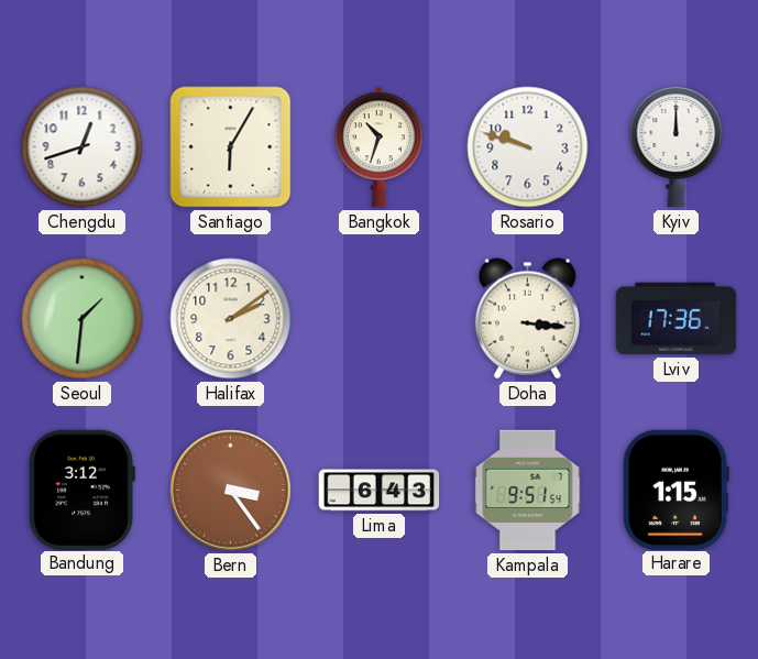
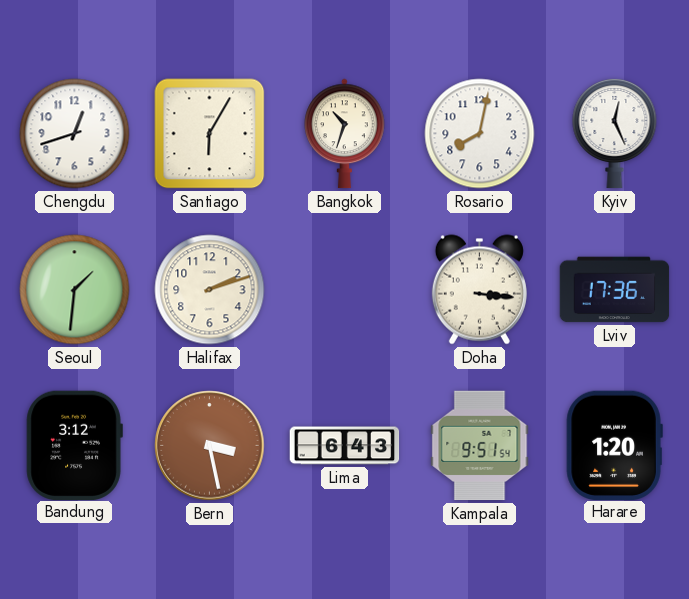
Rosario: 9:48 -> 8:02
Kyiv: 12:00 -> 12:26
Halifax: 2:09 -> 2:12
Bern: 3:24 -> 3:28
Harare: 1:15 -> 1:20
